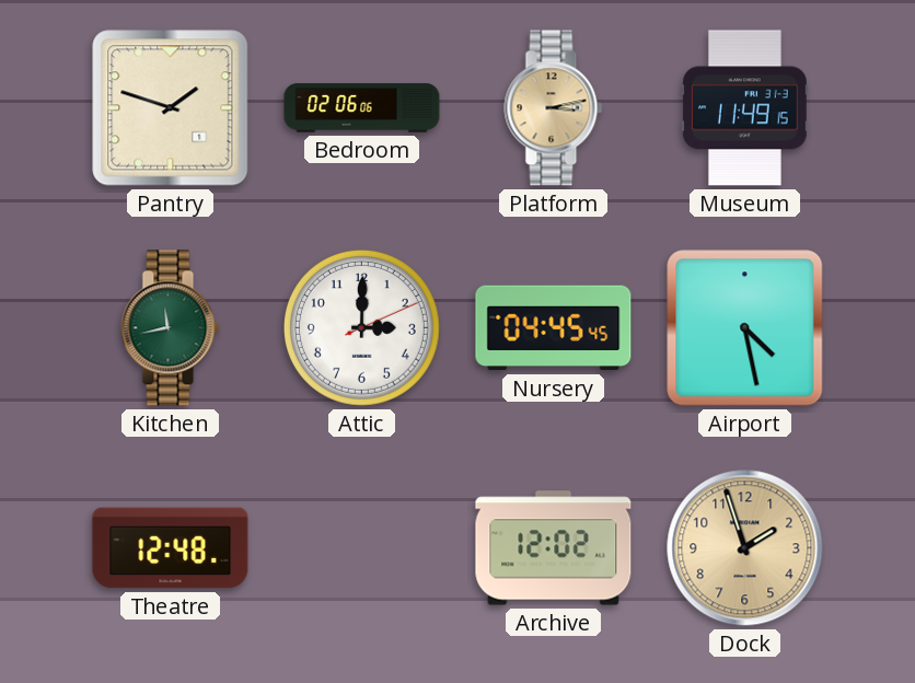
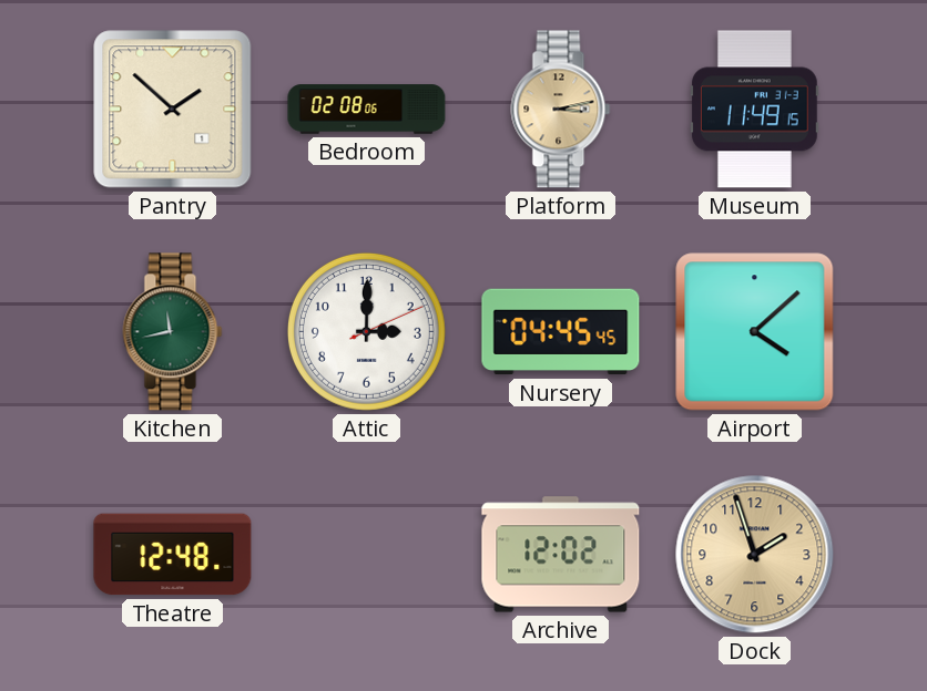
Pantry: 1:48 -> 1:52
Bedroom: 02:06 -> 02:08
Airport: 4:28 -> 4:08
